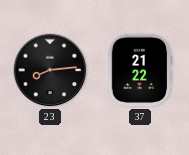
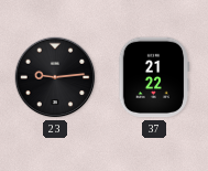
23: 8:14 -> 9:14
